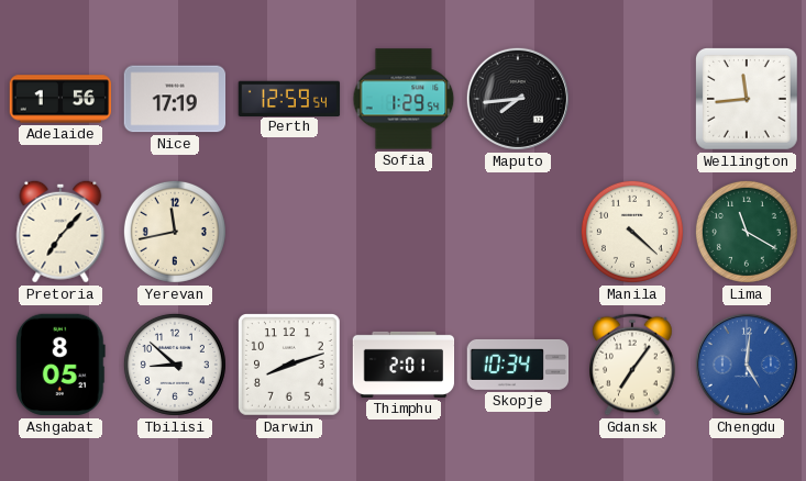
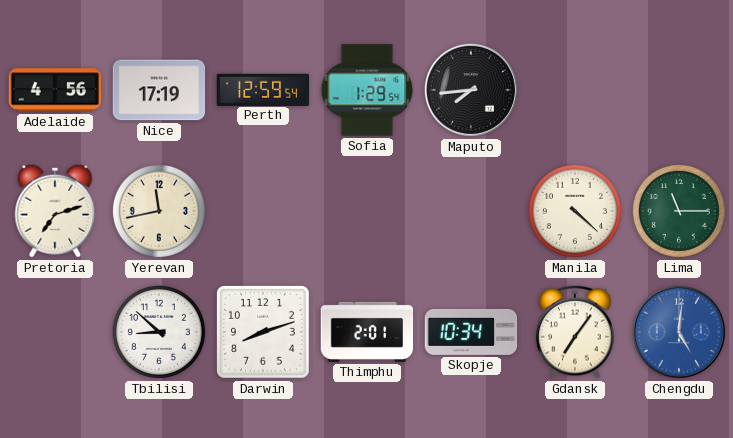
Adelaide: 1:56 -> 4:56
Wellington: 11:44 -> none
Pretoria: 7:07 -> 7:12
Lima: 11:20 -> 11:15
Ashgabat: 8:05 -> none
